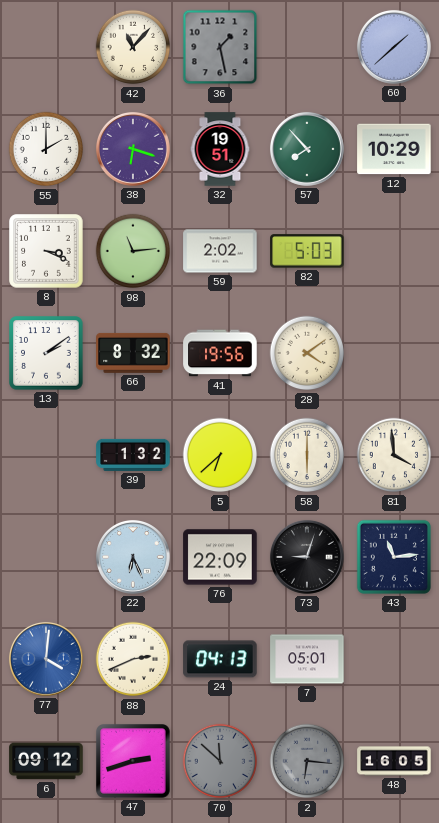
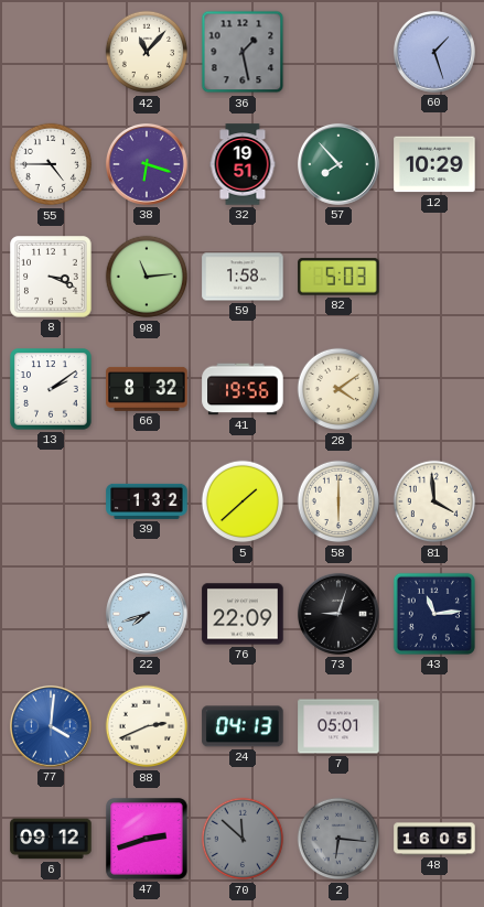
60: 1:38 -> 1:27
55: 2:00 -> 4:45
59: 2:02 -> 1:58
5: 6:38 -> 1:38
22: 6:26 -> 7:42
